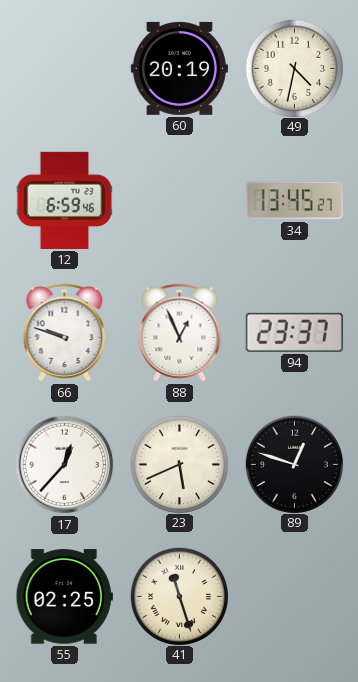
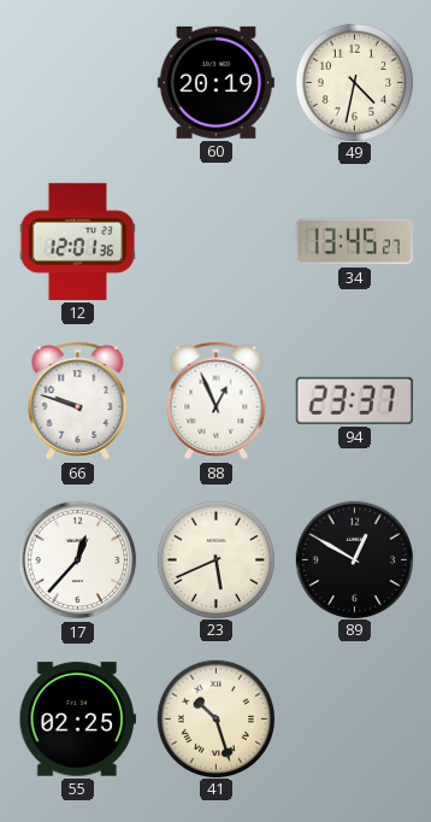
12: 6:59 -> 12:01
89: 12:48 -> 12:50
41: 11:27 -> 10:27
